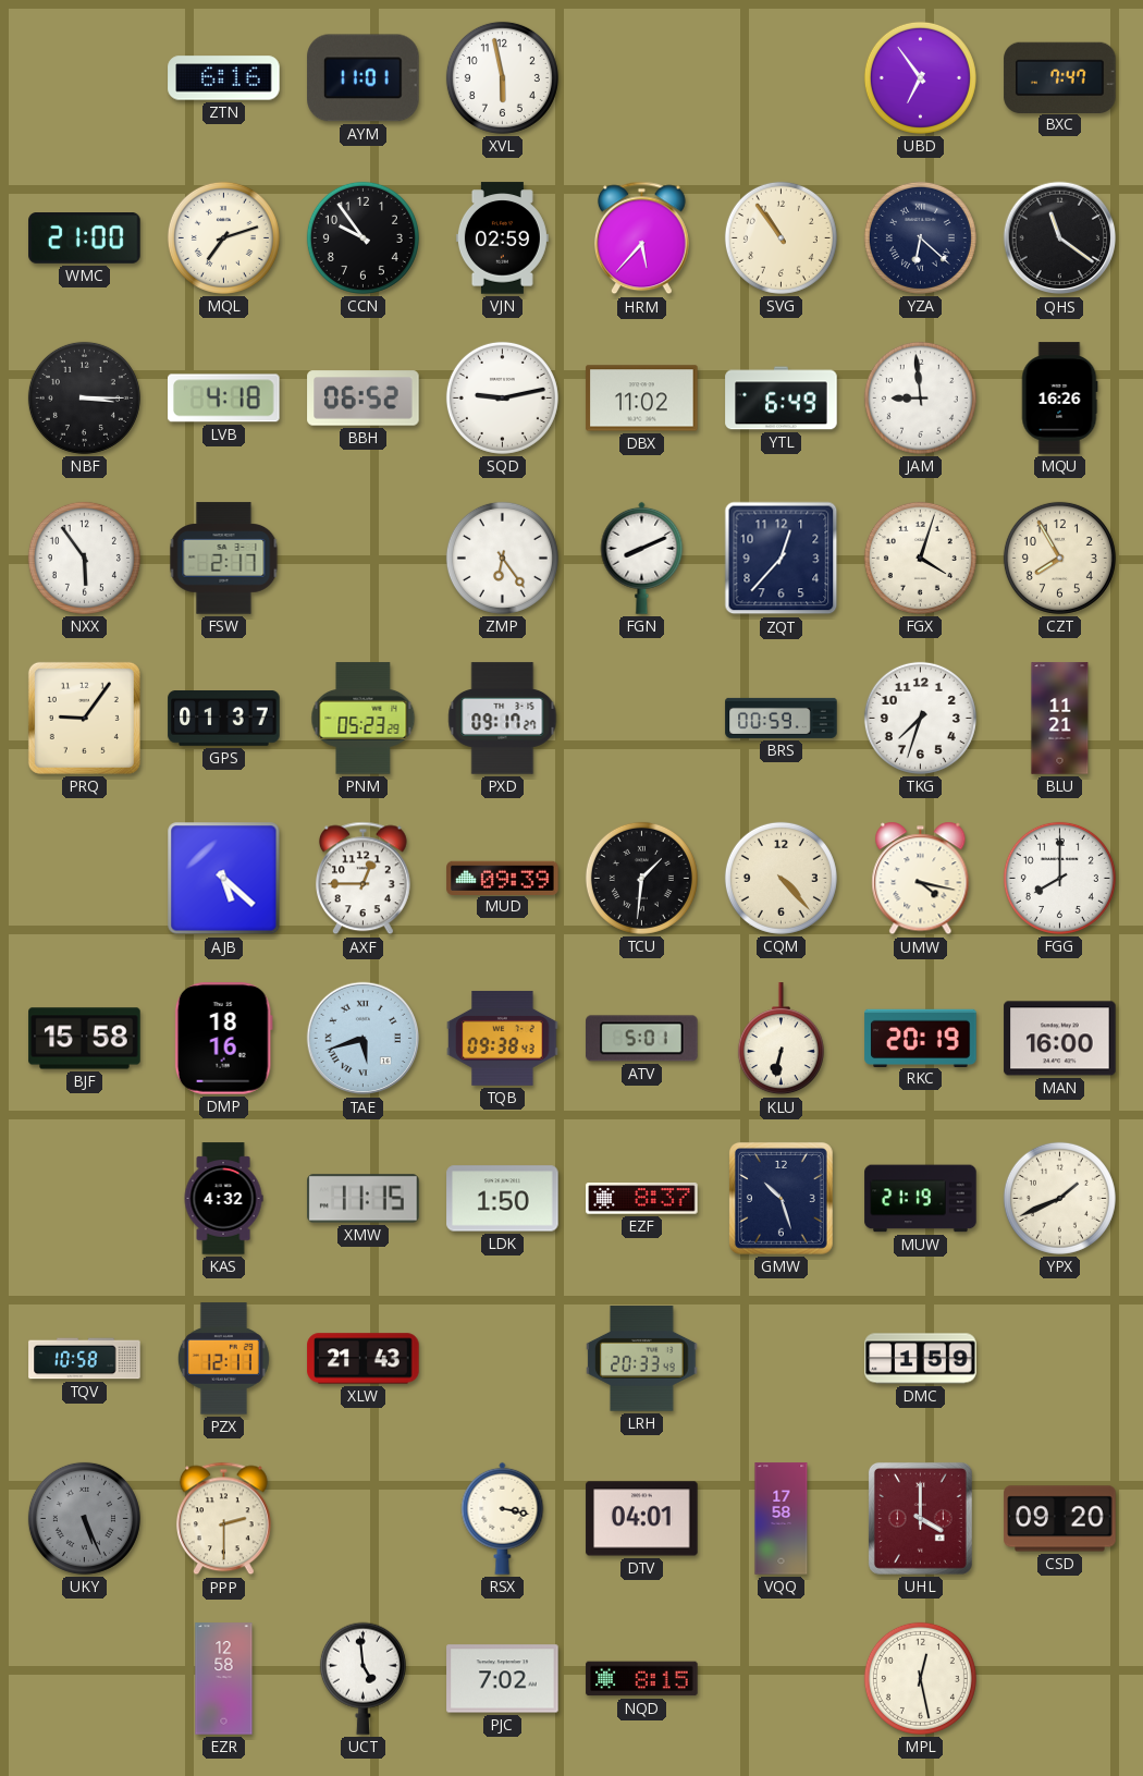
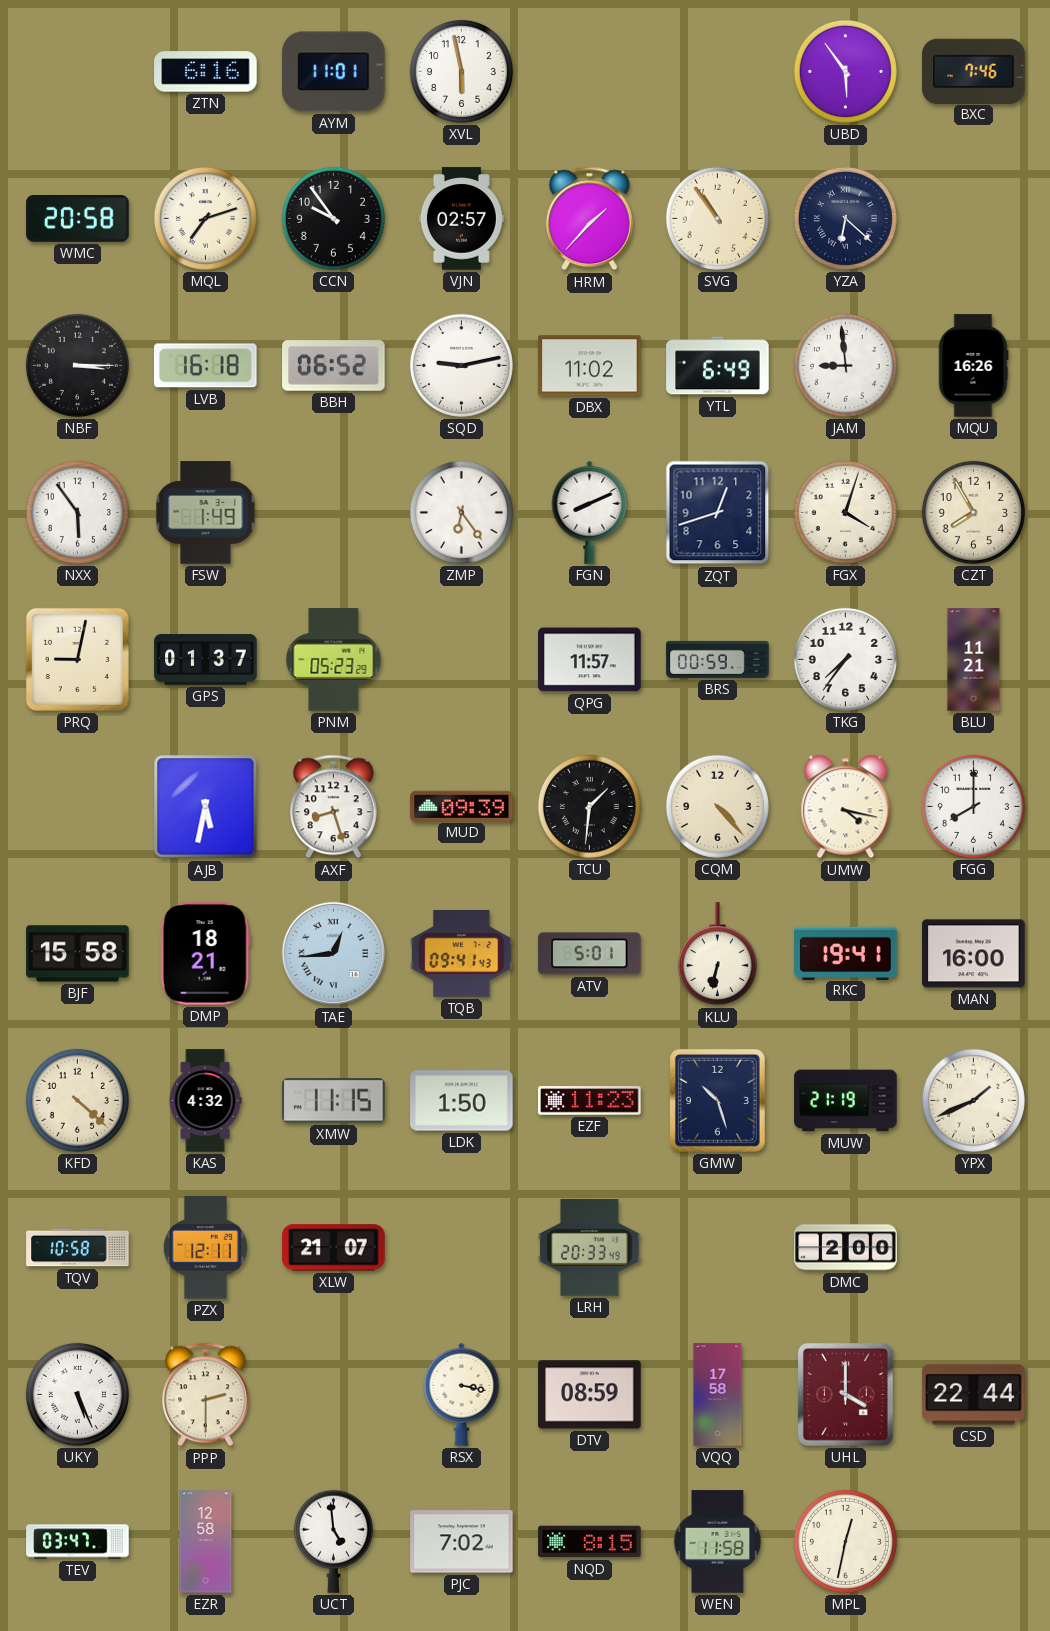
UBD: 6:54 -> 5:54
BXC: 7:47 -> 7:46
WMC: 21:00 -> 20:58
VJN: 02:59 -> 02:57
HRM: 5:37 -> 1:37
QHS: 11:21 -> none
LVB: 4:18 -> 16:18
FSW: 2:17 -> 1:49
ZQT: 12:37 -> 12:42
PRQ: 9:06 -> 9:02
PXD: 09:17 -> none
QPG: none -> 11:57
TKG: 7:33 -> 7:36
AJB: 5:22 -> 5:32
AXF: 12:45 -> 8:27
DMP: 18:16 -> 18:21
TAE: 5:42 -> 12:44
TQB: 09:38 -> 09:41
RKC: 20:19 -> 19:41
KFD: none -> 4:22
EZF: 8:37 -> 11:23
XLW: 21:43 -> 21:07
DMC: 1:59 -> 2:00
UKY dial: grey -> white
DTV: 04:01 -> 08:59
CSD: 09:20 -> 22:44
TEV: none -> 03:47
WEN: none -> 11:58
MPL: 12:28 -> 12:32
